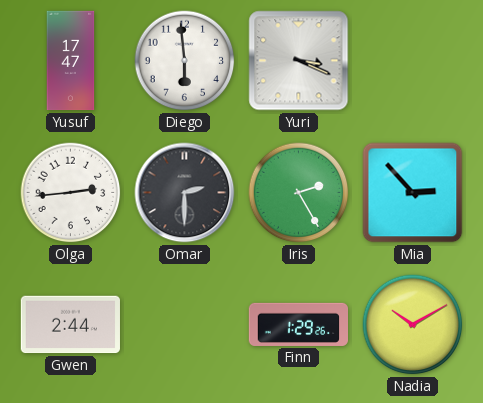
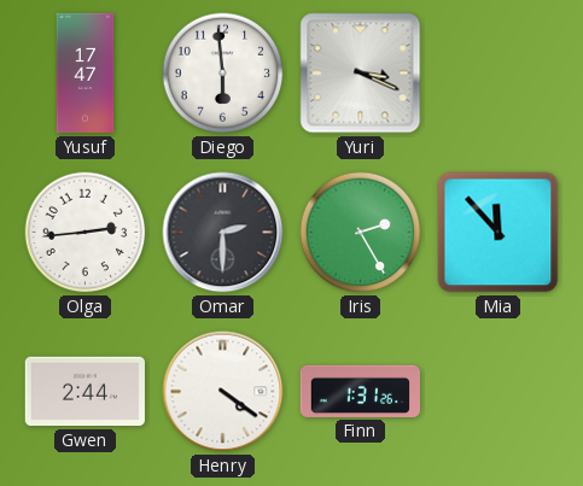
Mia: 2:53 -> 11:53
Henry: none -> 4:21
Finn: 1:29 -> 1:31
Nadia: 10:10 -> none
